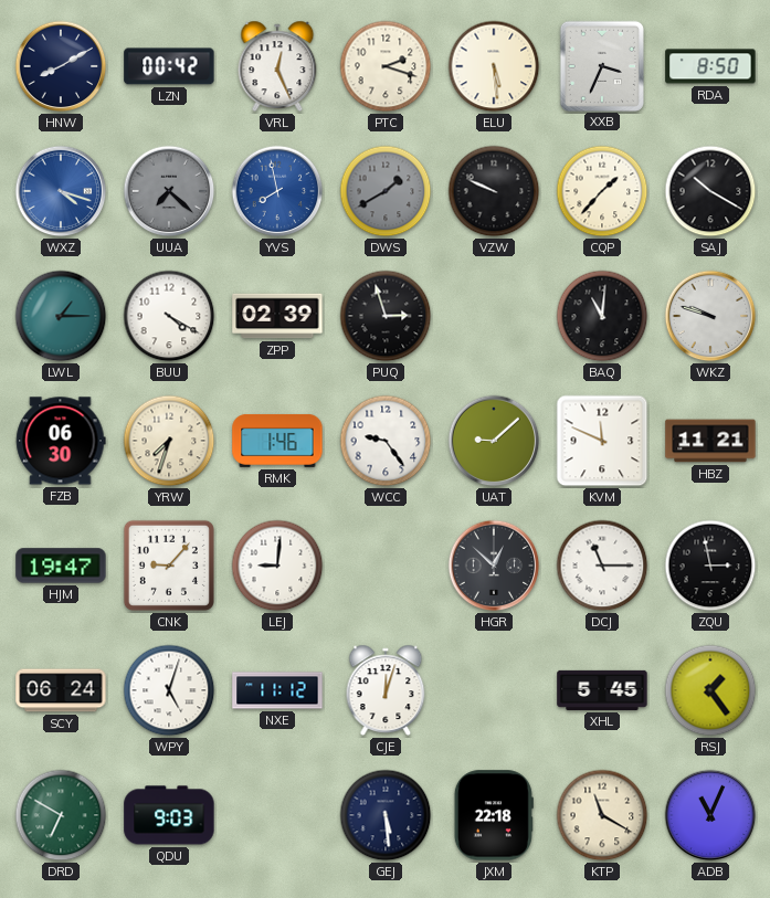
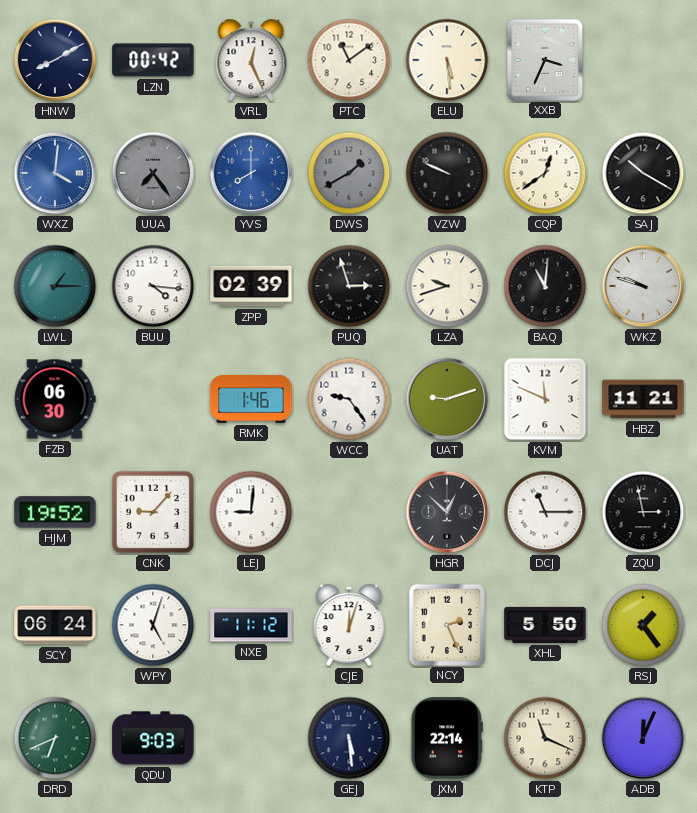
PTC: 2:18 -> 11:09
RDA: 8:50 -> none
WXZ: 4:18 -> 4:01
UUA: 7:22 -> 7:24
YVS: 7:58 -> 8:00
CQP: 1:37 -> 12:39
BUU: 4:20 -> 4:16
LZA: none -> 9:42
YRW: 7:33 -> none
UAT: 9:08 -> 9:12
HJM: 19:47 -> 19:52
NCY: none -> 2:26
XHL: 5:45 -> 5:50
DRD: 6:50 -> 6:41
JXM: 22:18 -> 22:14
KTP: 11:20 -> 11:19
ADB: 11:04 -> 12:04
